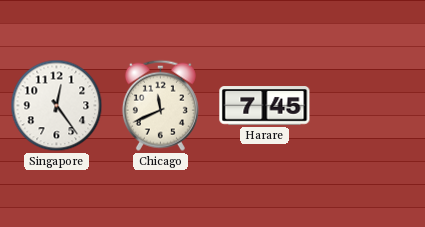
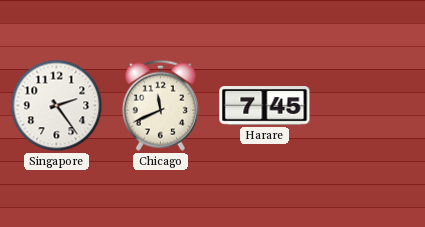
Singapore: 12:24 -> 2:24
